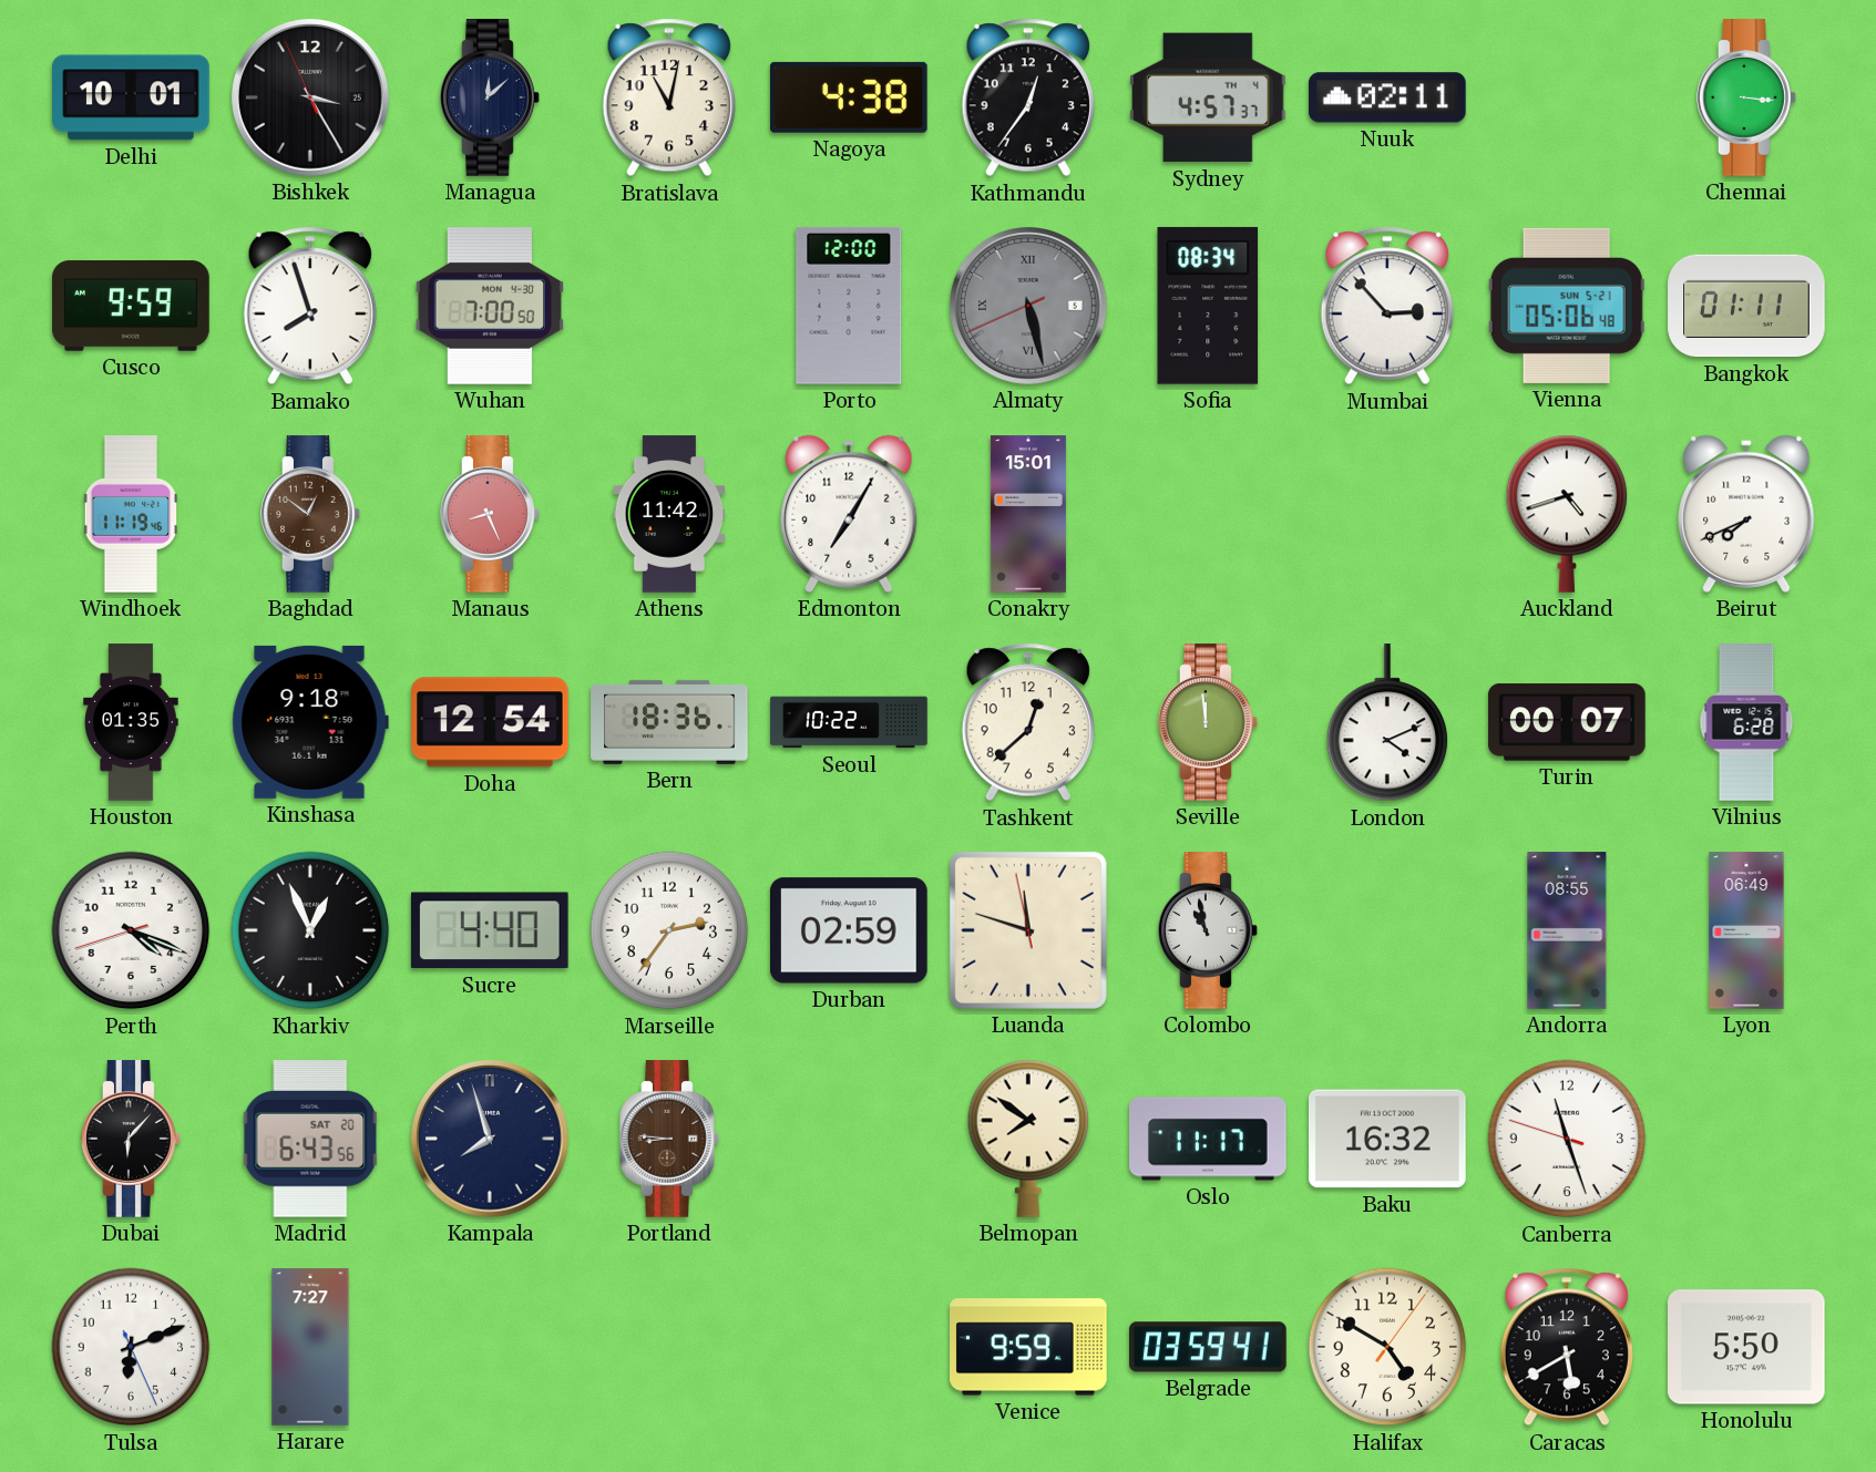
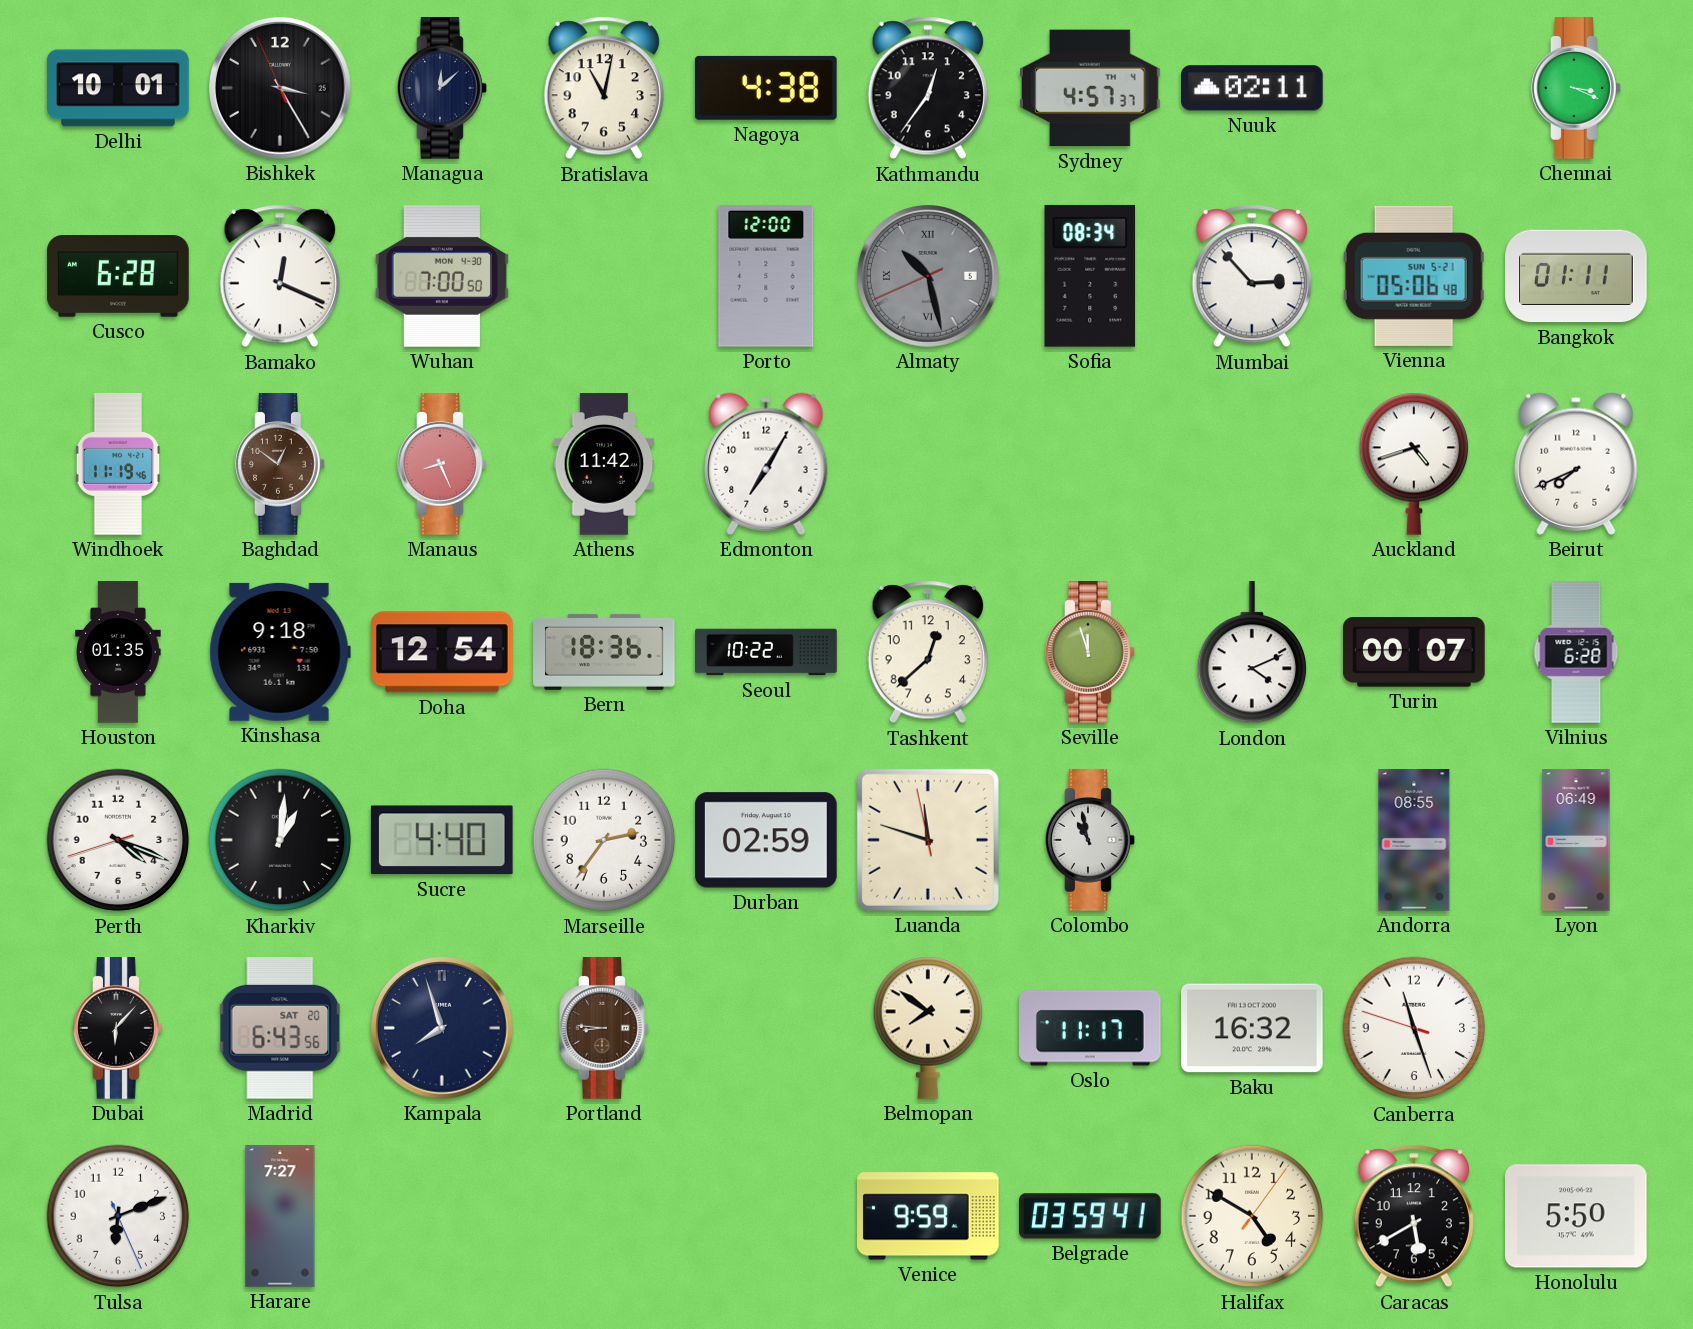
Chennai: 3:16 -> 3:19
Cusco: 9:59 -> 6:28
Bamako: 7:57 -> 12:19
Almaty: 5:27 -> 10:27
Conakry: 15:01 -> none
Seville: 11:59 -> 11:57
Kharkiv: 12:56 -> 1:01
